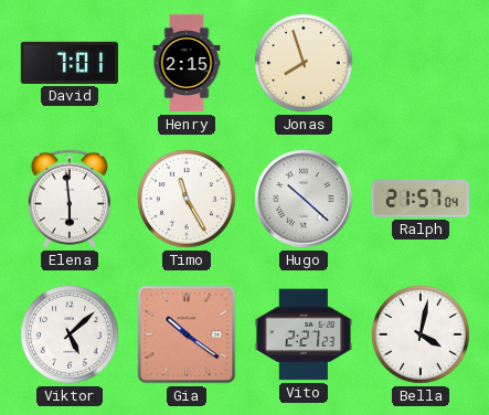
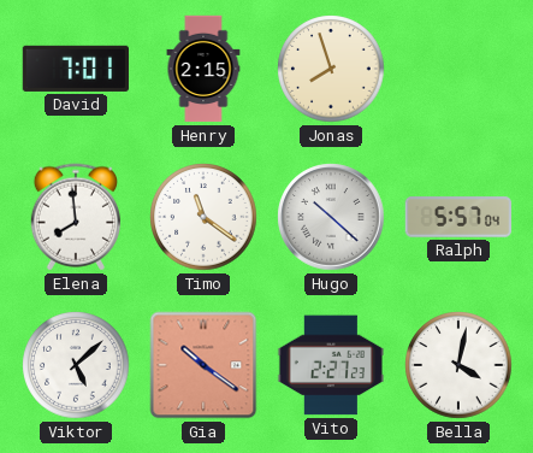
Elena: 5:59 -> 7:59
Timo: 11:25 -> 11:21
Ralph: 21:57 -> 5:57
